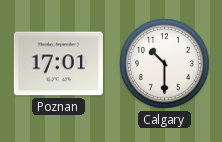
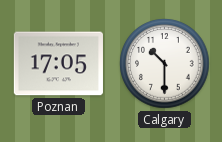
Poznan: 17:01 -> 17:05
